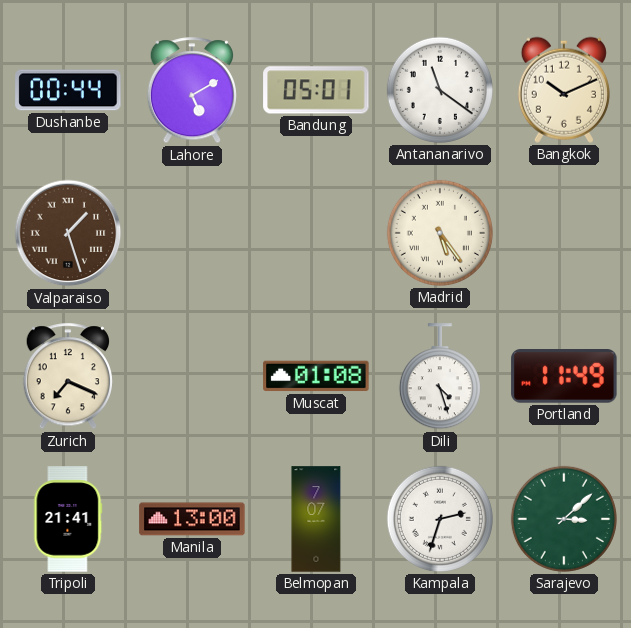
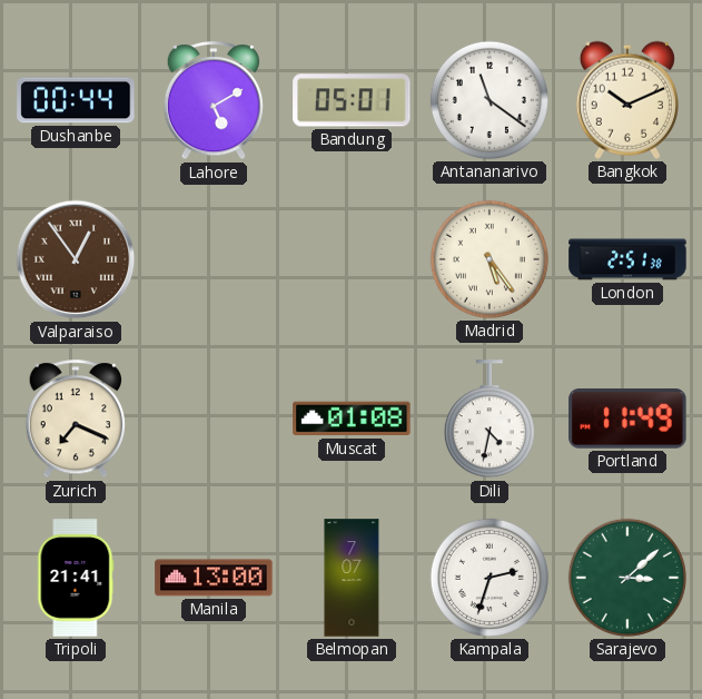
Valparaiso: 1:27 -> 12:54
London: none -> 2:51
Dili: 4:27 -> 4:32
